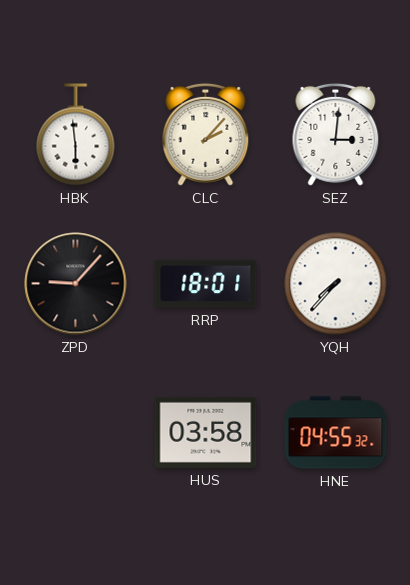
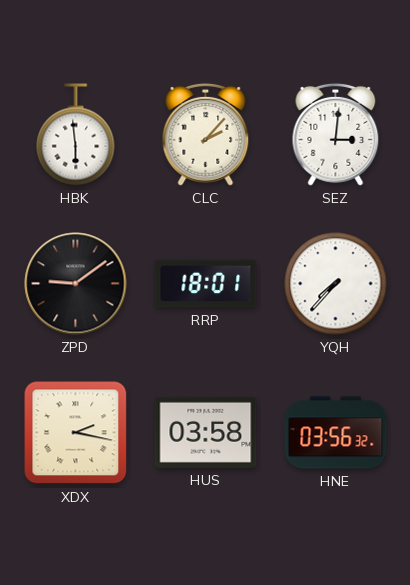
ZPD: 9:07 -> 9:09
XDX: none -> 2:17
HNE: 04:55 -> 03:56
